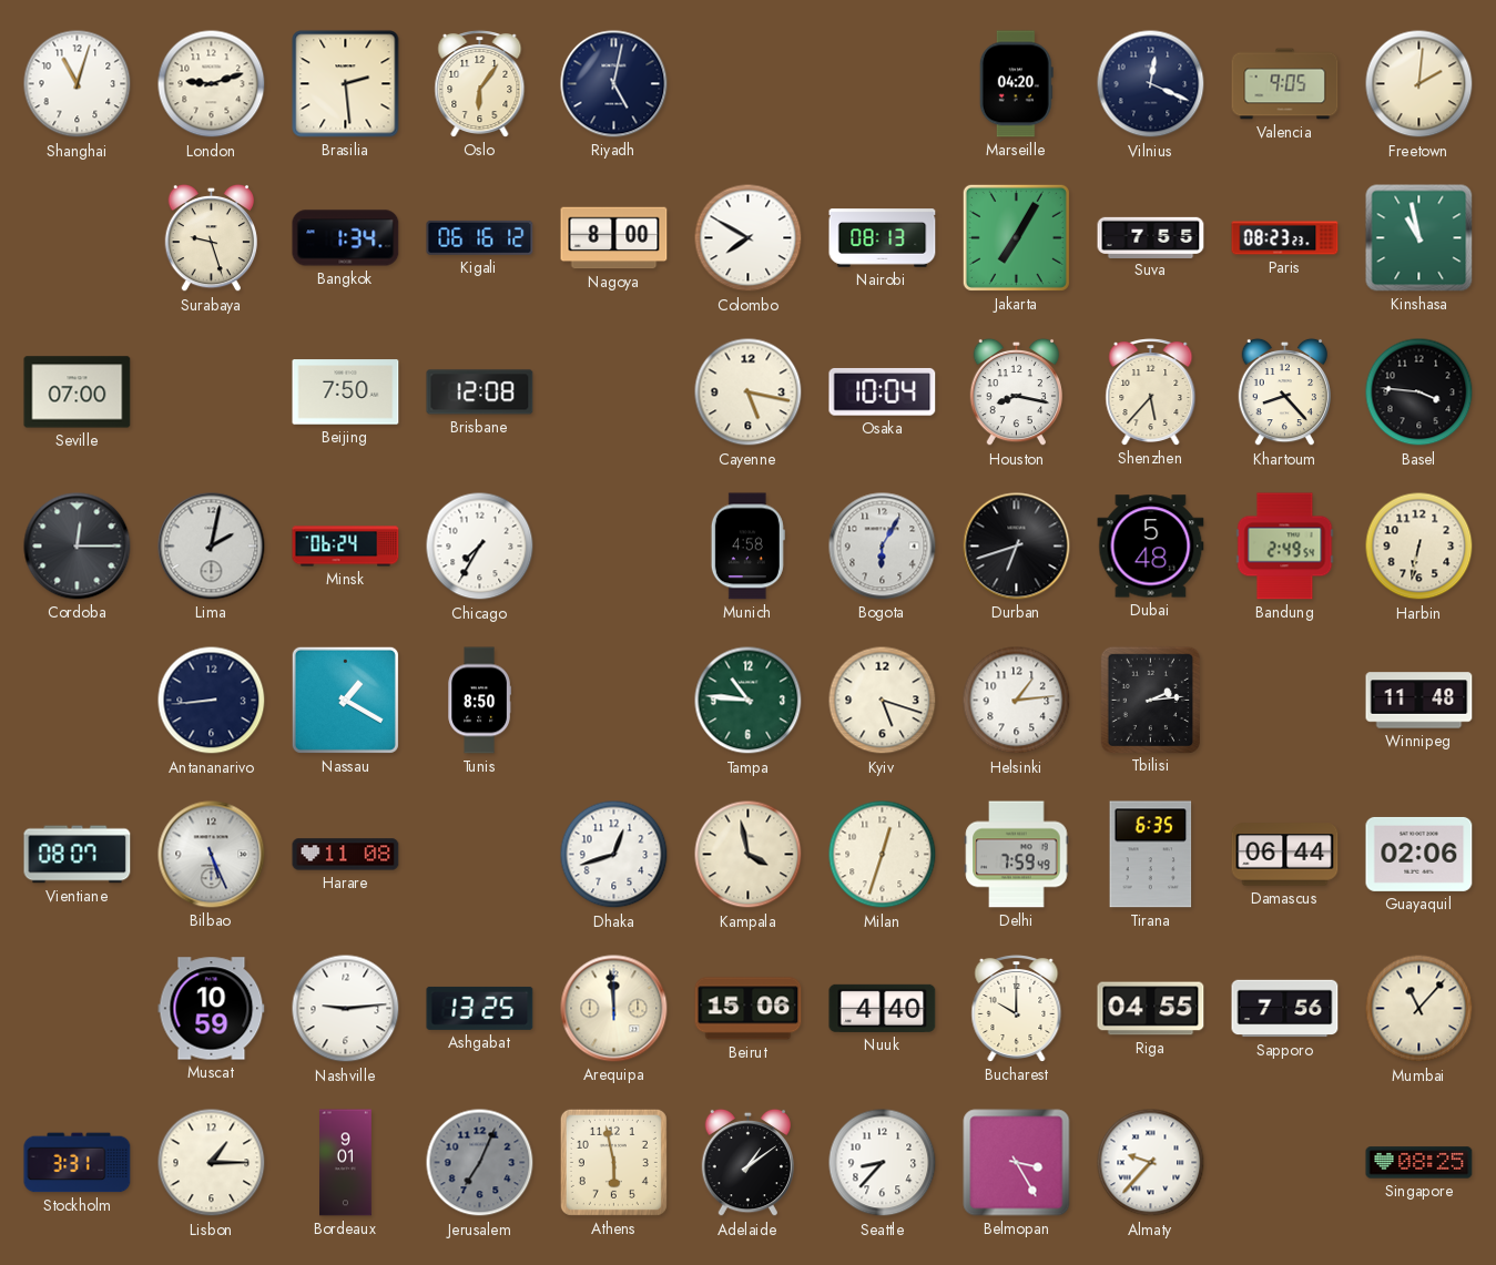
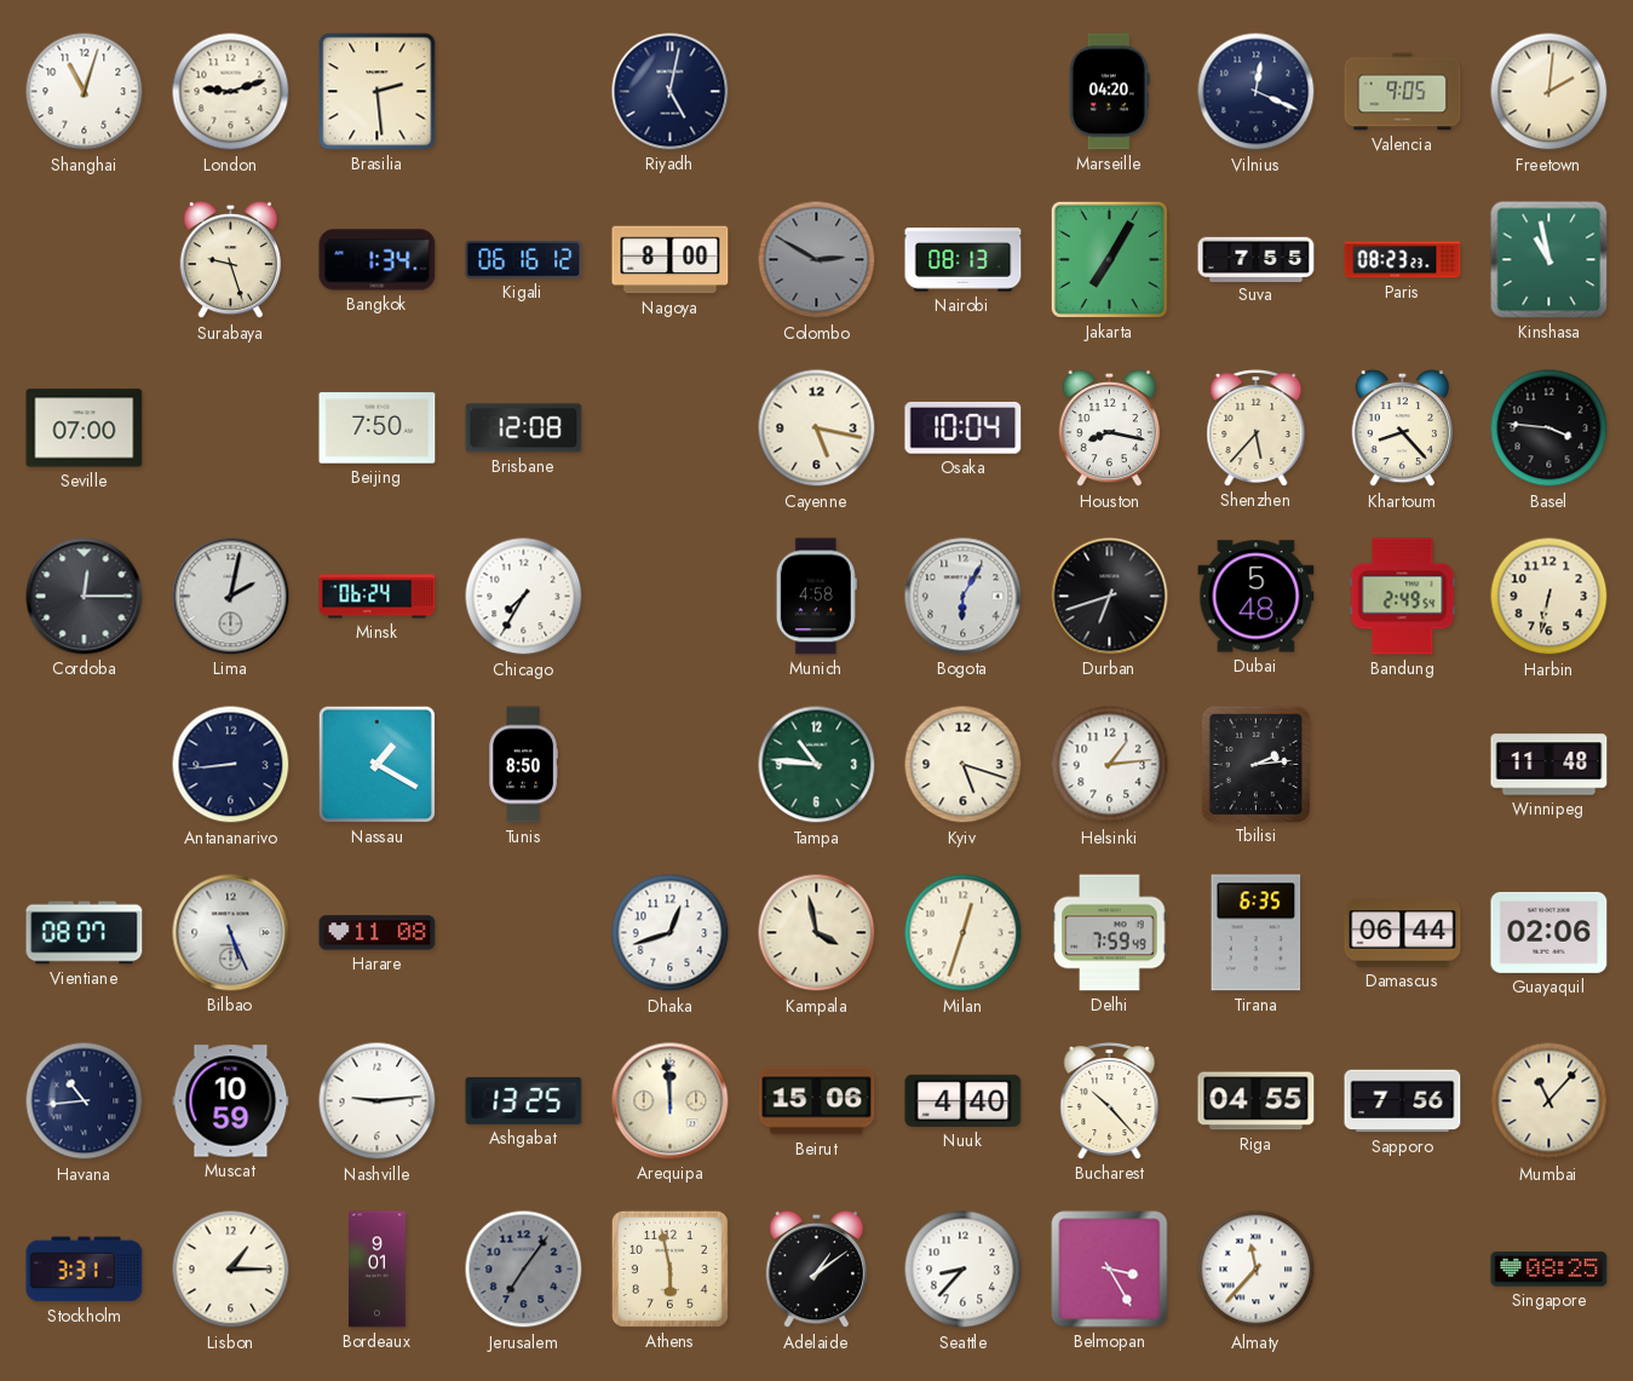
Oslo: 6:06 -> none
Colombo: 7:50 -> 2:50
Colombo dial: white -> grey
Havana: none -> 10:44
Bucharest: 10:00 -> 10:23
Jerusalem: 7:04 -> 7:06
Almaty: 9:37 -> 11:37
